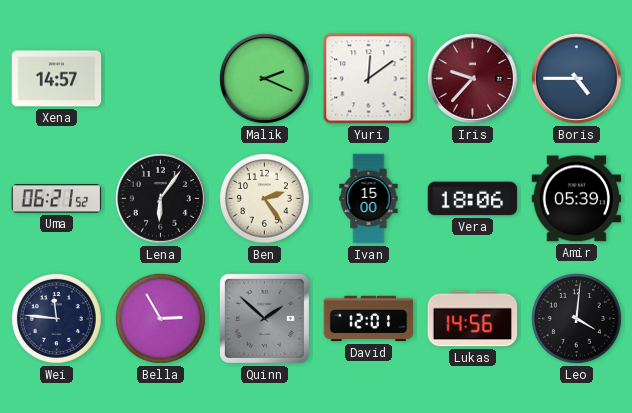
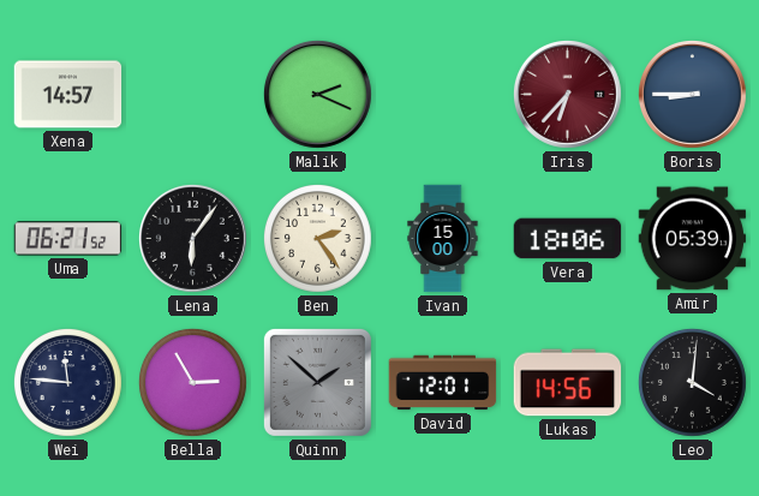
Yuri: 12:09 -> none
Iris: 9:37 -> 6:37
Boris: 4:45 -> 8:45
